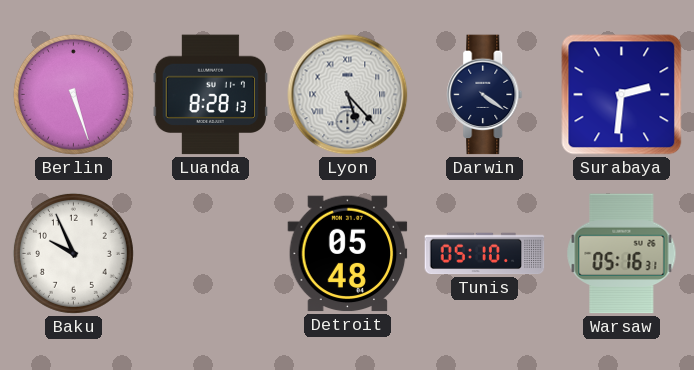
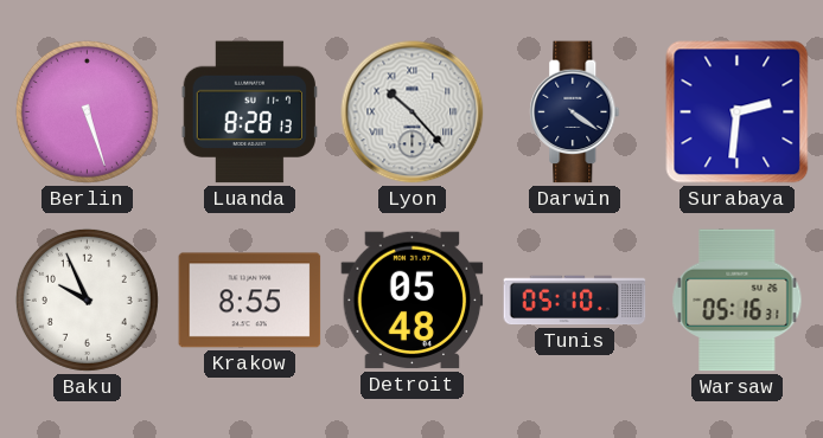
Lyon: 5:23 -> 10:23
Krakow: none -> 8:55
